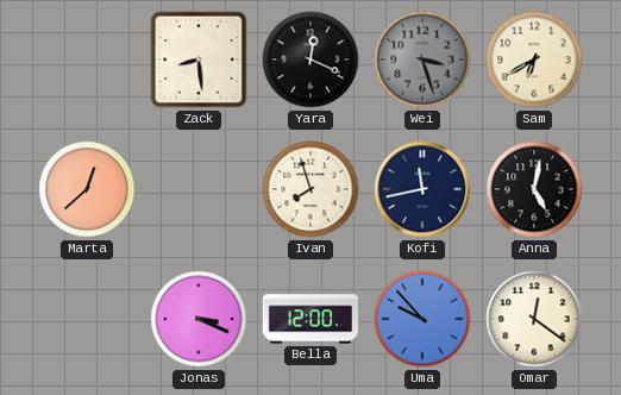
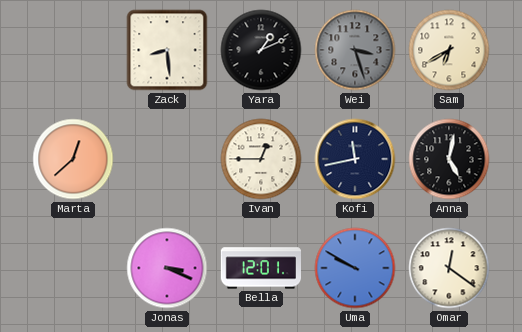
Yara: 12:19 -> 1:11
Ivan: 7:57 -> 12:45
Bella: 12:00 -> 12:01
Uma: 9:53 -> 9:50
